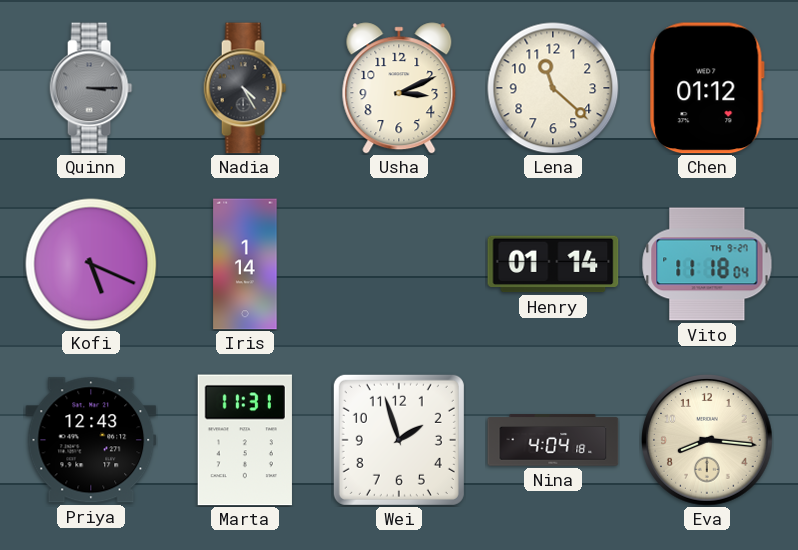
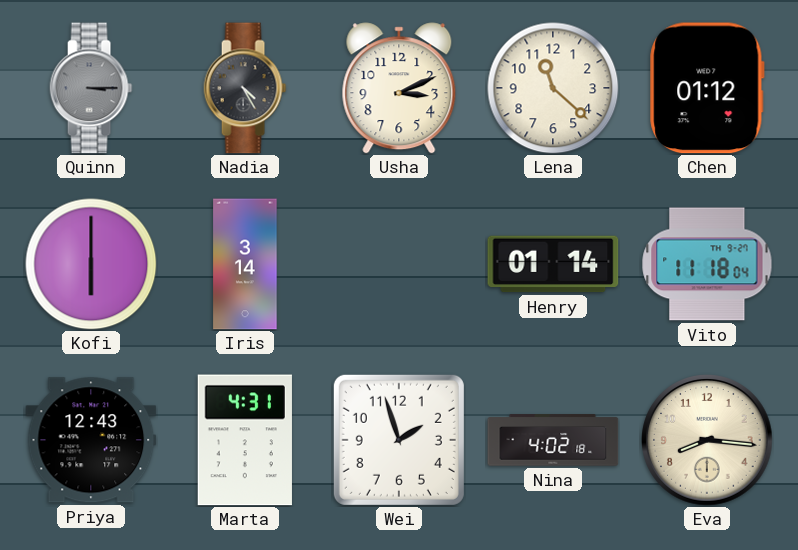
Kofi: 5:19 -> 6:00
Iris: 1:14 -> 3:14
Marta: 11:31 -> 4:31
Nina: 4:04 -> 4:02
